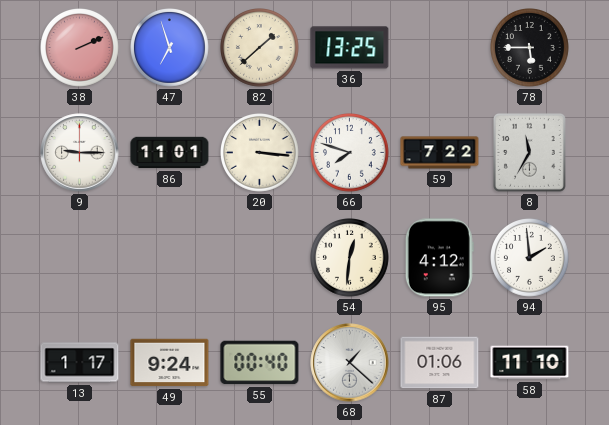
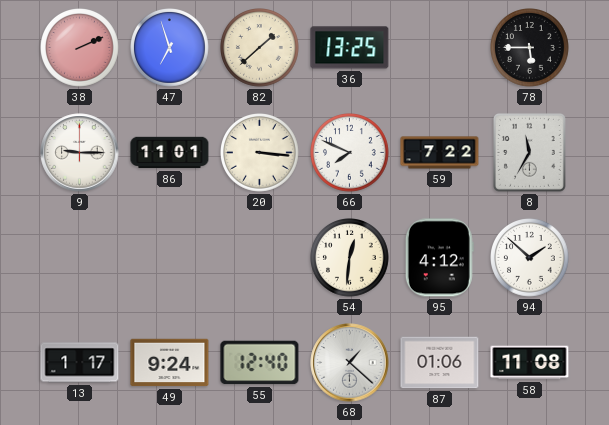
66: 7:48 -> 7:49
94: 1:59 -> 1:52
55: 00:40 -> 12:40
58: 11:10 -> 11:08
